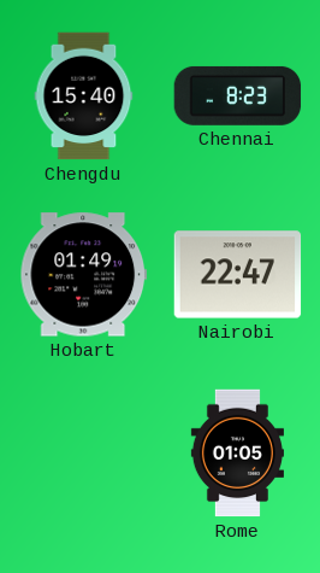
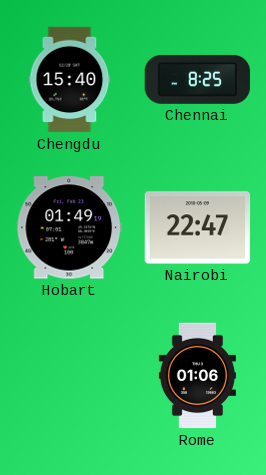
Chennai: 8:23 -> 8:25
Rome: 01:05 -> 01:06
